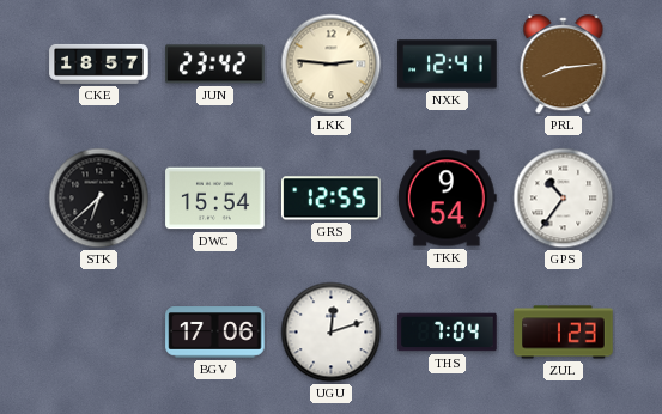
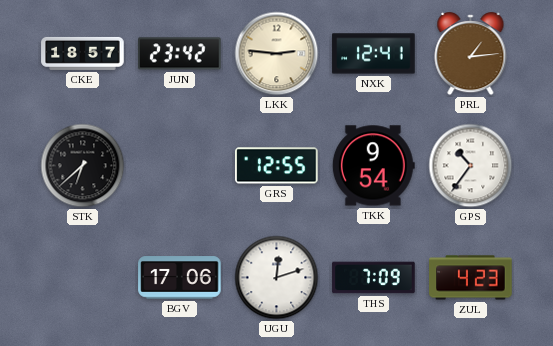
PRL: 8:14 -> 1:14
DWC: 15:54 -> none
THS: 7:04 -> 7:09
ZUL: 1:23 -> 4:23
